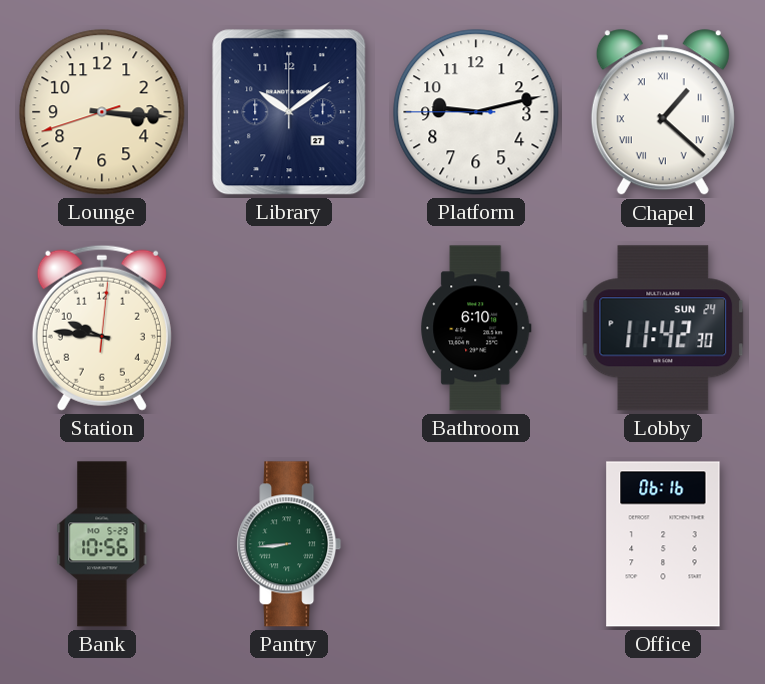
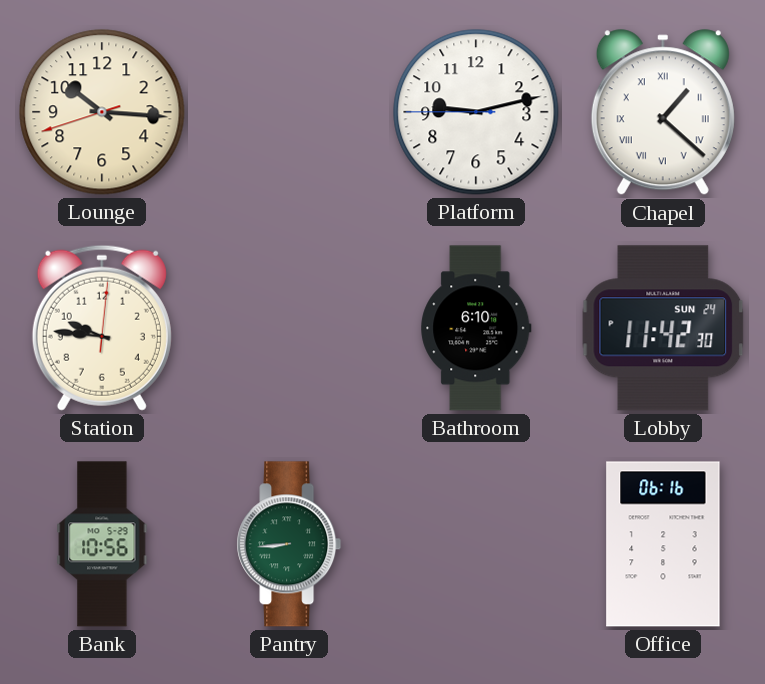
Lounge: 3:15 -> 10:15
Library: 10:09 -> none
